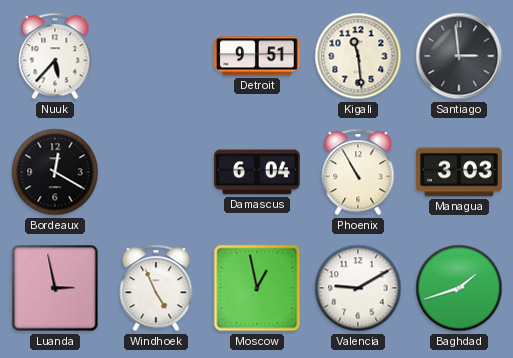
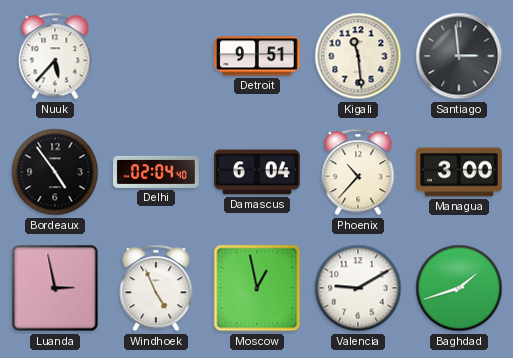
Bordeaux: 12:20 -> 4:54
Delhi: none -> 02:04
Phoenix: 10:55 -> 10:37
Managua: 3:03 -> 3:00
